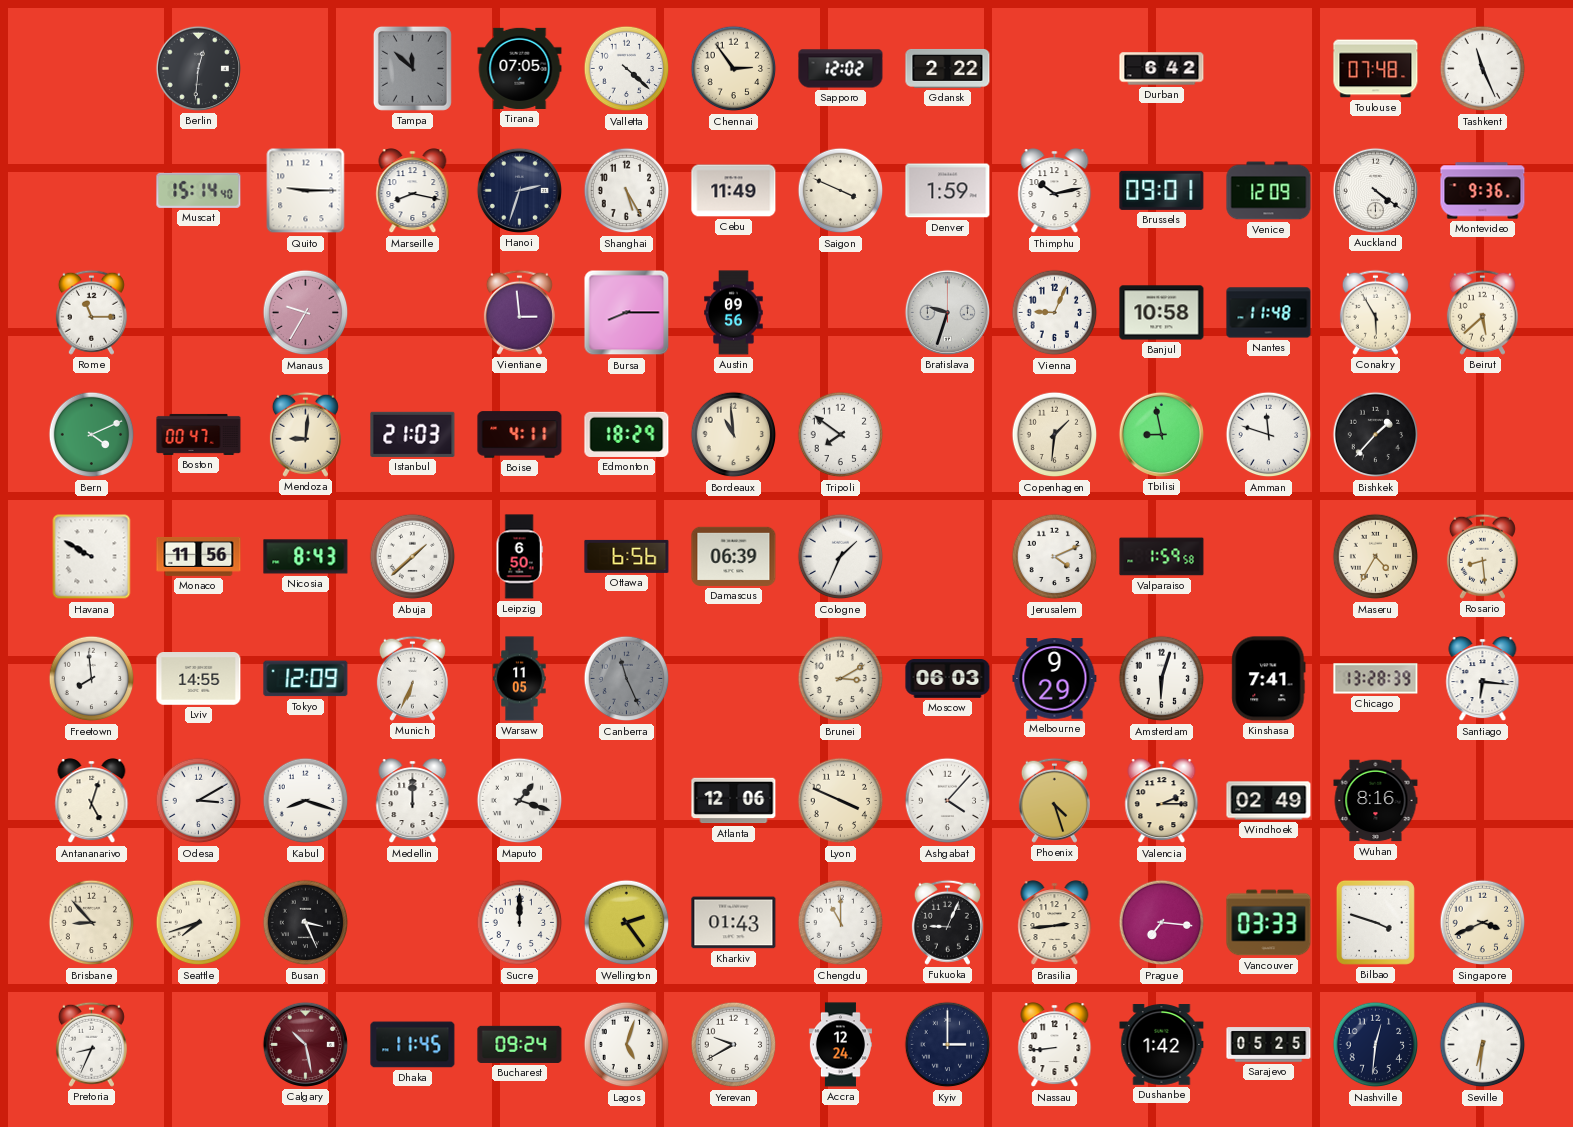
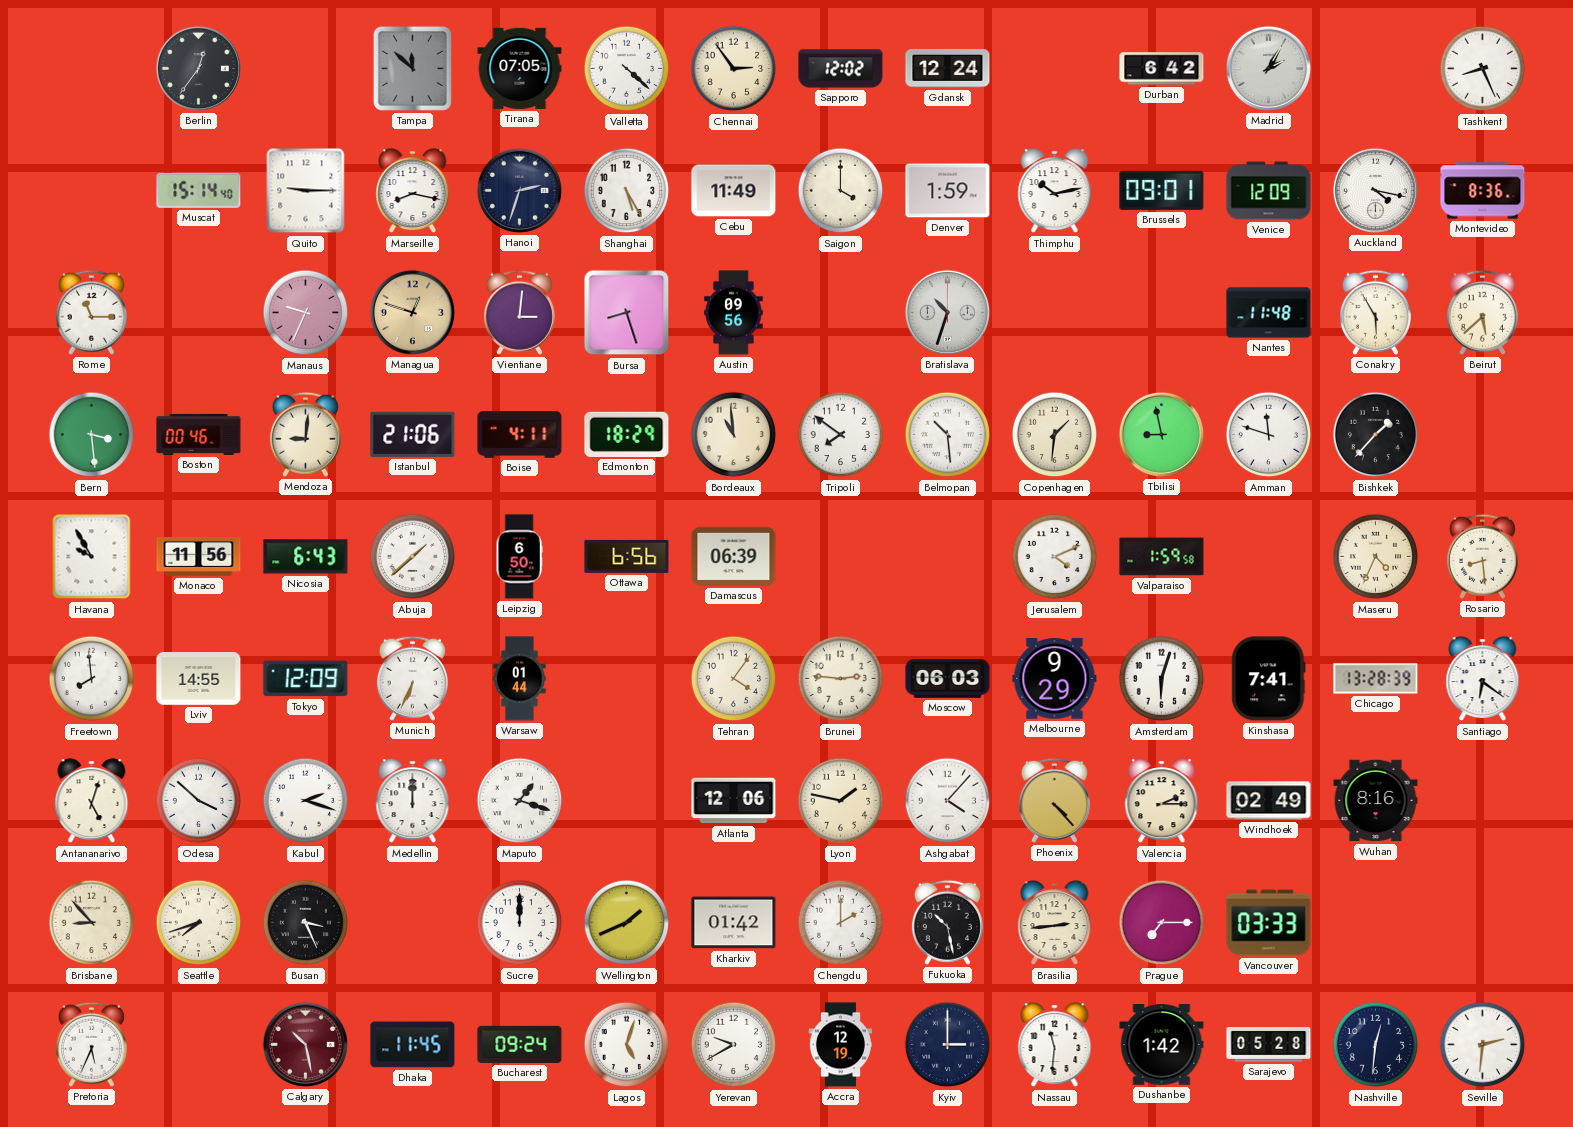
Berlin: 12:31 -> 12:36
Gdansk: 2:22 -> 12:24
Madrid: none -> 2:05
Toulouse: 07:48 -> none
Tashkent: 11:26 -> 8:26
Saigon: 3:49 -> 4:00
Auckland: 4:21 -> 4:17
Montevideo: 9:36 -> 8:36
Manaus: 9:35 -> 9:34
Managua: none -> 12:48
Vientiane: 2:59 -> 3:01
Bursa: 8:15 -> 8:27
Bratislava: 9:33 -> 10:33
Vienna: 9:04 -> none
Banjul: 10:58 -> none
Bern: 4:11 -> 3:29
Boston: 00:47 -> 00:46
Istanbul: 21:03 -> 21:06
Belmopan: none -> 10:29
Havana: 9:50 -> 9:55
Nicosia: 8:43 -> 6:43
Cologne: 1:34 -> none
Maseru: 4:35 -> 4:34
Warsaw: 11:05 -> 01:44
Canberra: 11:26 -> none
Tehran: none -> 4:06
Brunei: 3:10 -> 2:46
Santiago: 6:16 -> 6:21
Odesa: 3:10 -> 3:52
Kabul: 8:18 -> 2:18
Lyon: 3:49 -> 1:47
Phoenix: 4:27 -> 4:23
Wellington: 2:24 -> 1:41
Kharkiv: 01:43 -> 01:42
Chengdu: 11:00 -> 2:00
Fukuoka: 9:04 -> 10:28
Prague: 7:16 -> 7:15
Bilbao: 3:48 -> none
Singapore: 3:41 -> none
Pretoria: 8:34 -> 5:34
Accra: 12:24 -> 12:19
Nassau: 8:44 -> 11:31
Sarajevo: 05:25 -> 05:28
Seville: 6:31 -> 2:31
